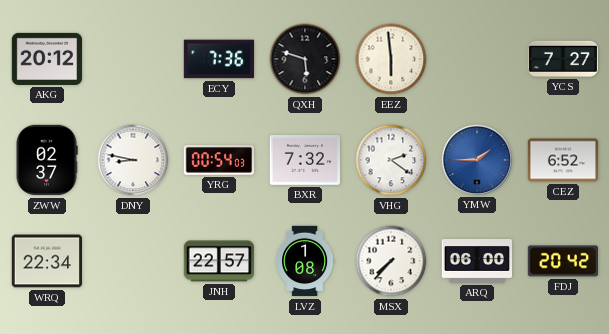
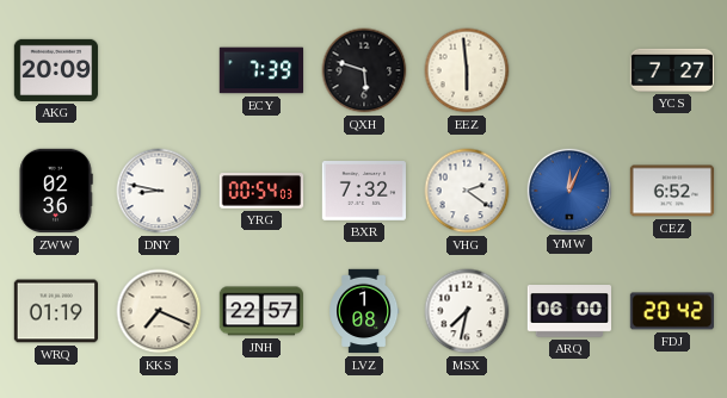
AKG: 20:12 -> 20:09
ECY: 7:36 -> 7:39
ZWW: 02:37 -> 02:36
YMW: 1:45 -> 12:04
WRQ: 22:34 -> 01:19
KKS: none -> 7:19
MSX: 7:37 -> 7:32
